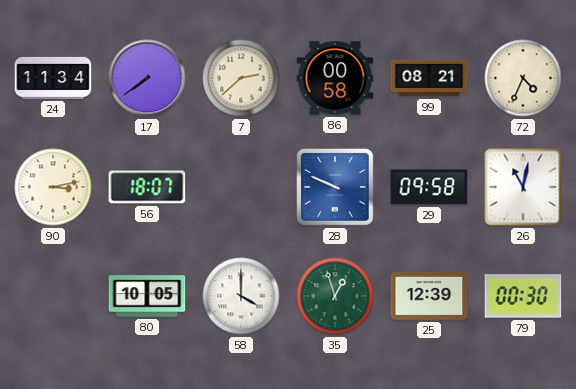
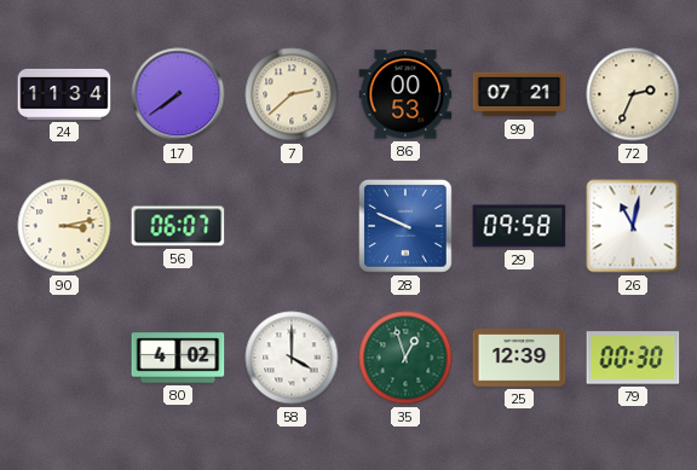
86: 00:58 -> 00:53
99: 08:21 -> 07:21
72: 4:34 -> 2:34
56: 18:07 -> 06:07
80: 10:05 -> 4:02
